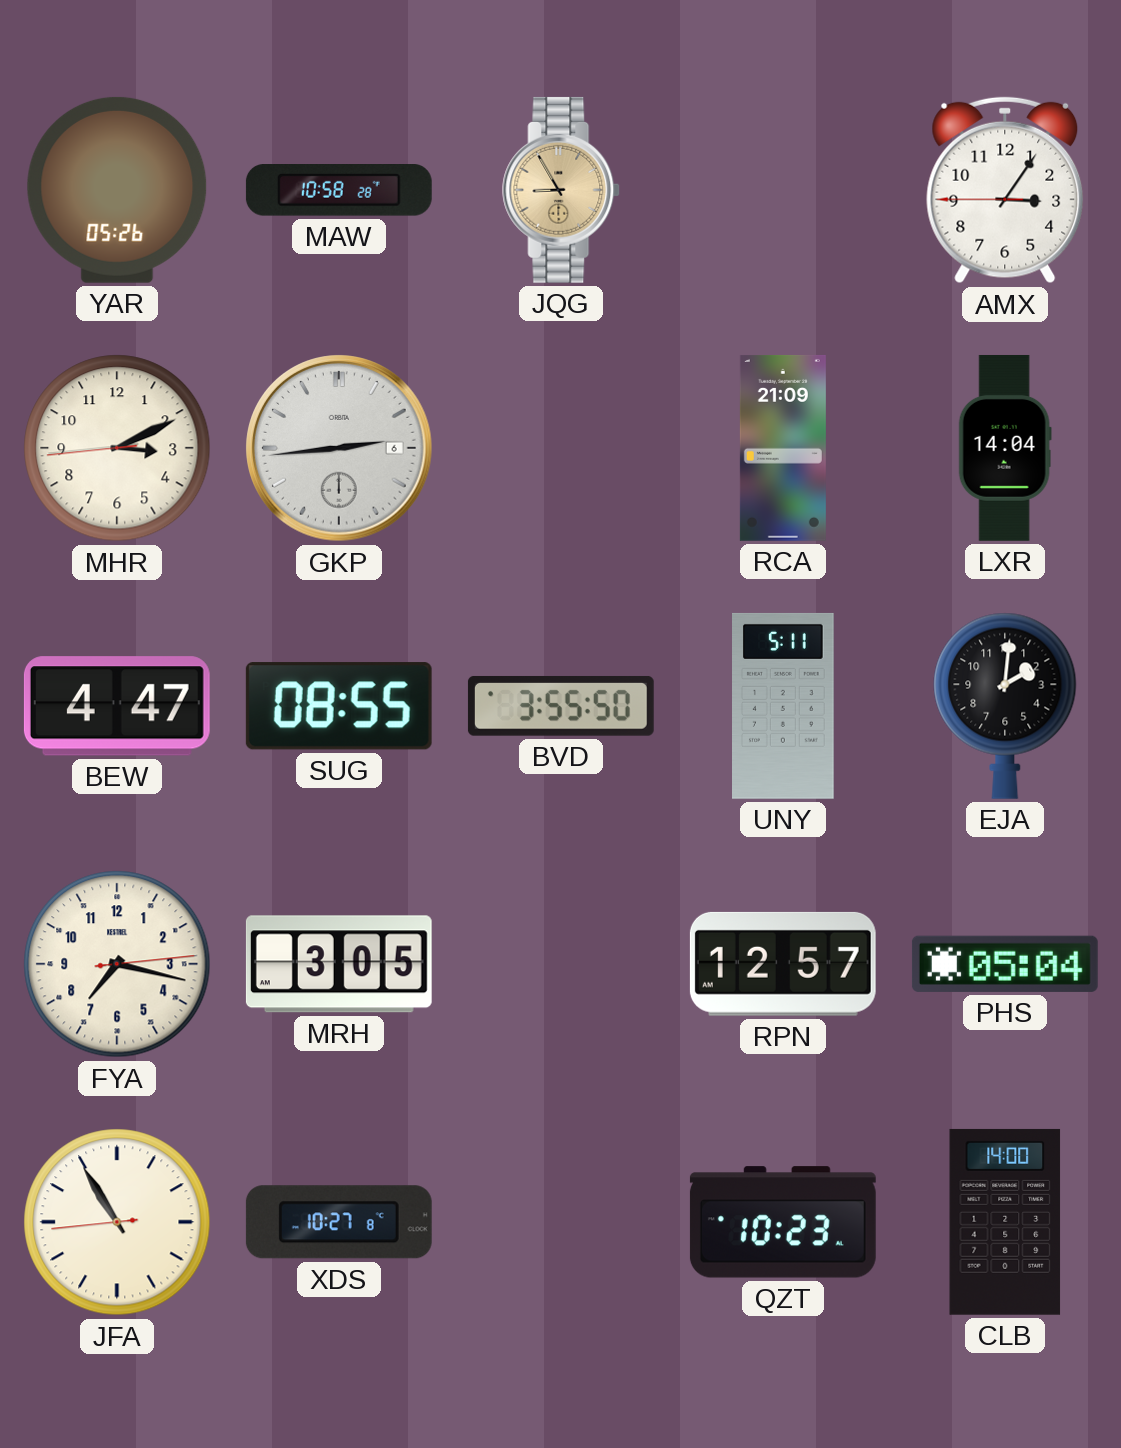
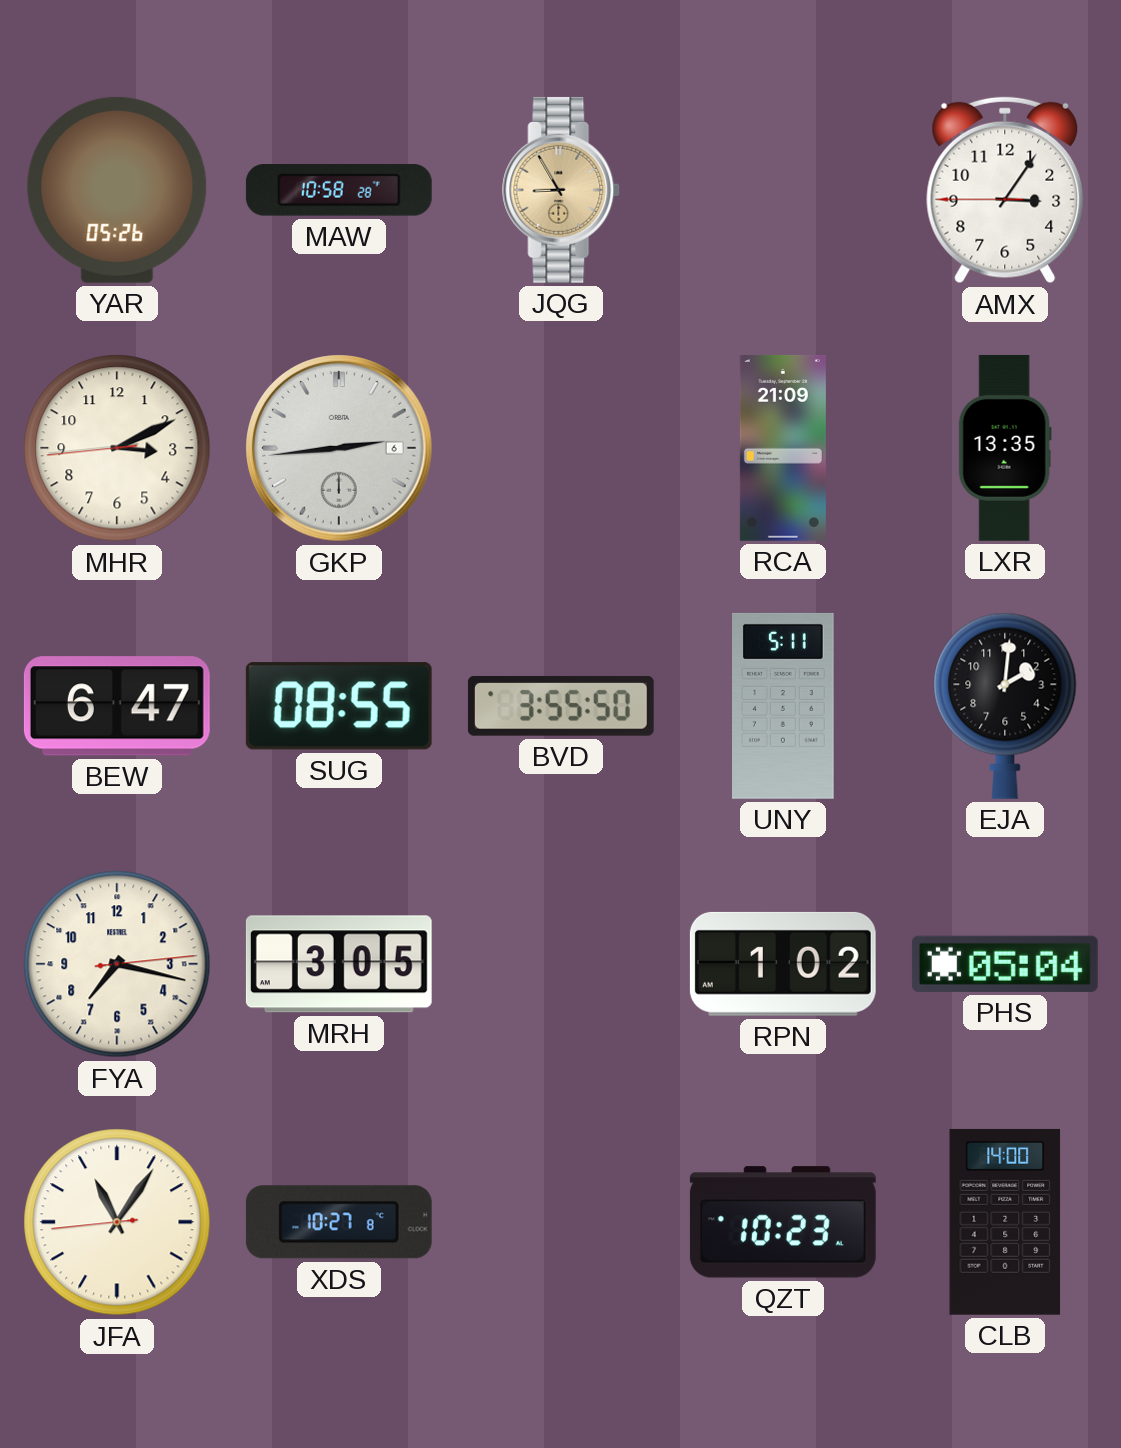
LXR: 14:04 -> 13:35
BEW: 4:47 -> 6:47
RPN: 12:57 -> 1:02
JFA: 10:54 -> 11:05
